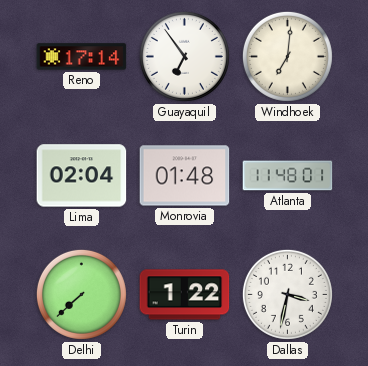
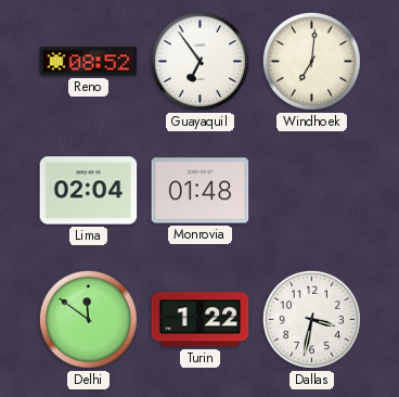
Reno: 17:14 -> 08:52
Atlanta: 11:48 -> none
Delhi: 7:38 -> 11:51
